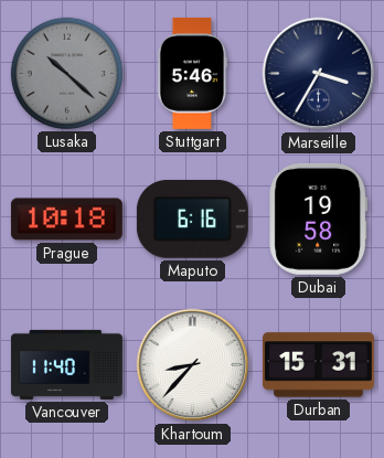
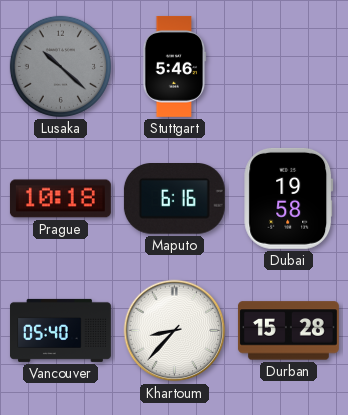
Marseille: 3:35 -> none
Vancouver: 11:40 -> 05:40
Durban: 15:31 -> 15:28
